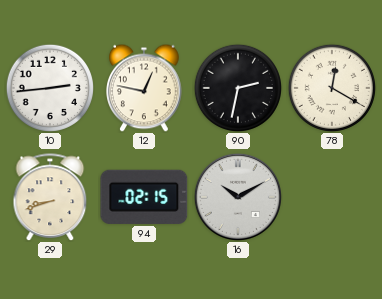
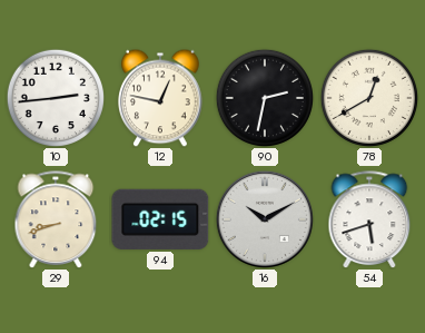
78: 12:20 -> 12:40
54: none -> 5:42
